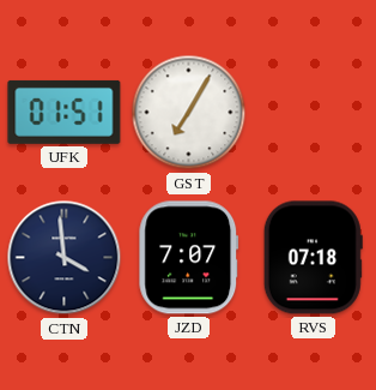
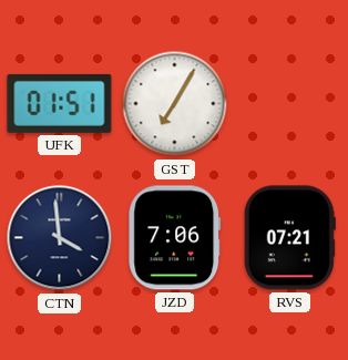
JZD: 7:07 -> 7:06
RVS: 07:18 -> 07:21
